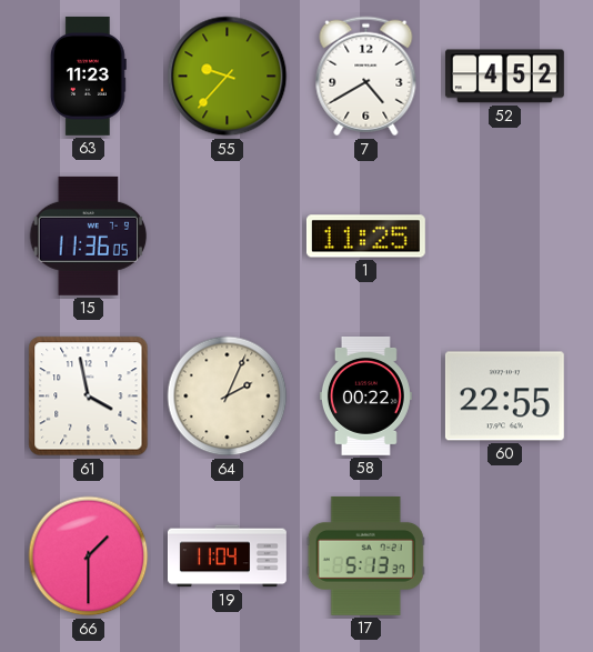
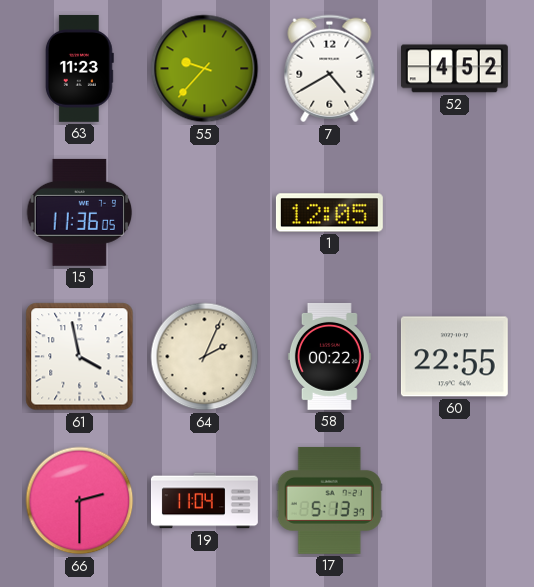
1: 11:25 -> 12:05
66: 1:30 -> 2:30
